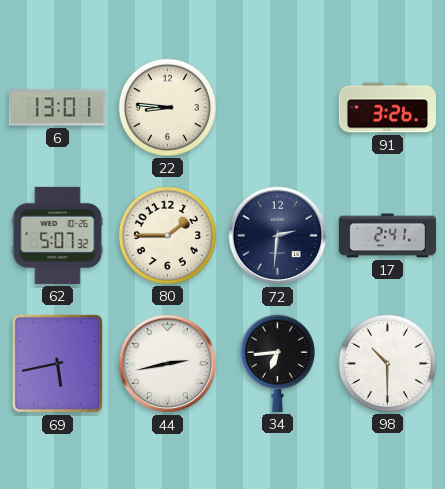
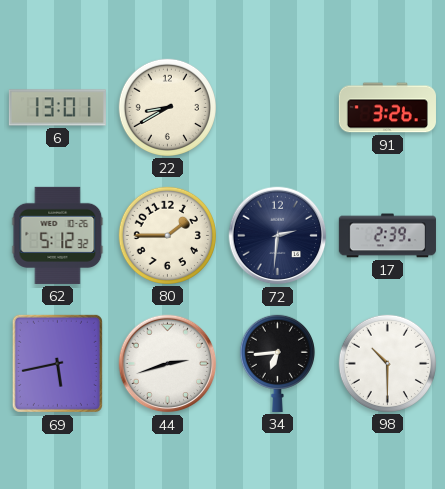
22: 8:46 -> 8:40
62: 5:07 -> 5:12
17: 2:41 -> 2:39
44: 2:43 -> 2:42
